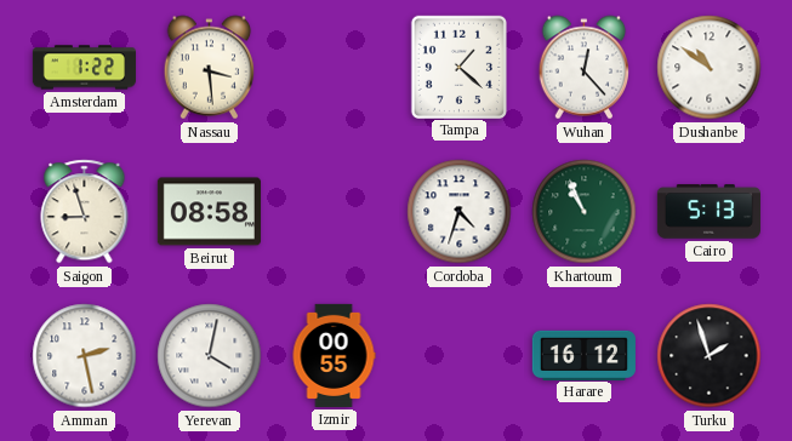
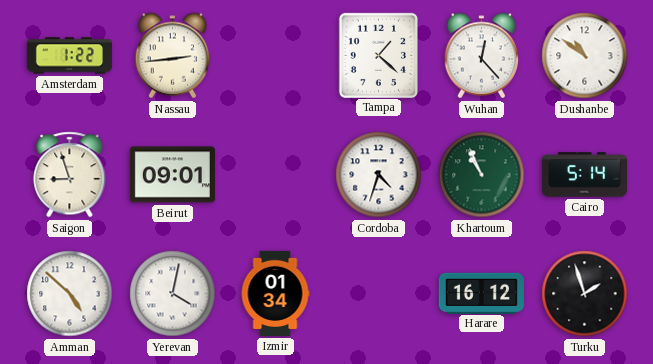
Nassau: 3:29 -> 2:44
Beirut: 08:58 -> 09:01
Cairo: 5:13 -> 5:14
Amman: 2:28 -> 4:52
Izmir: 00:55 -> 01:34
